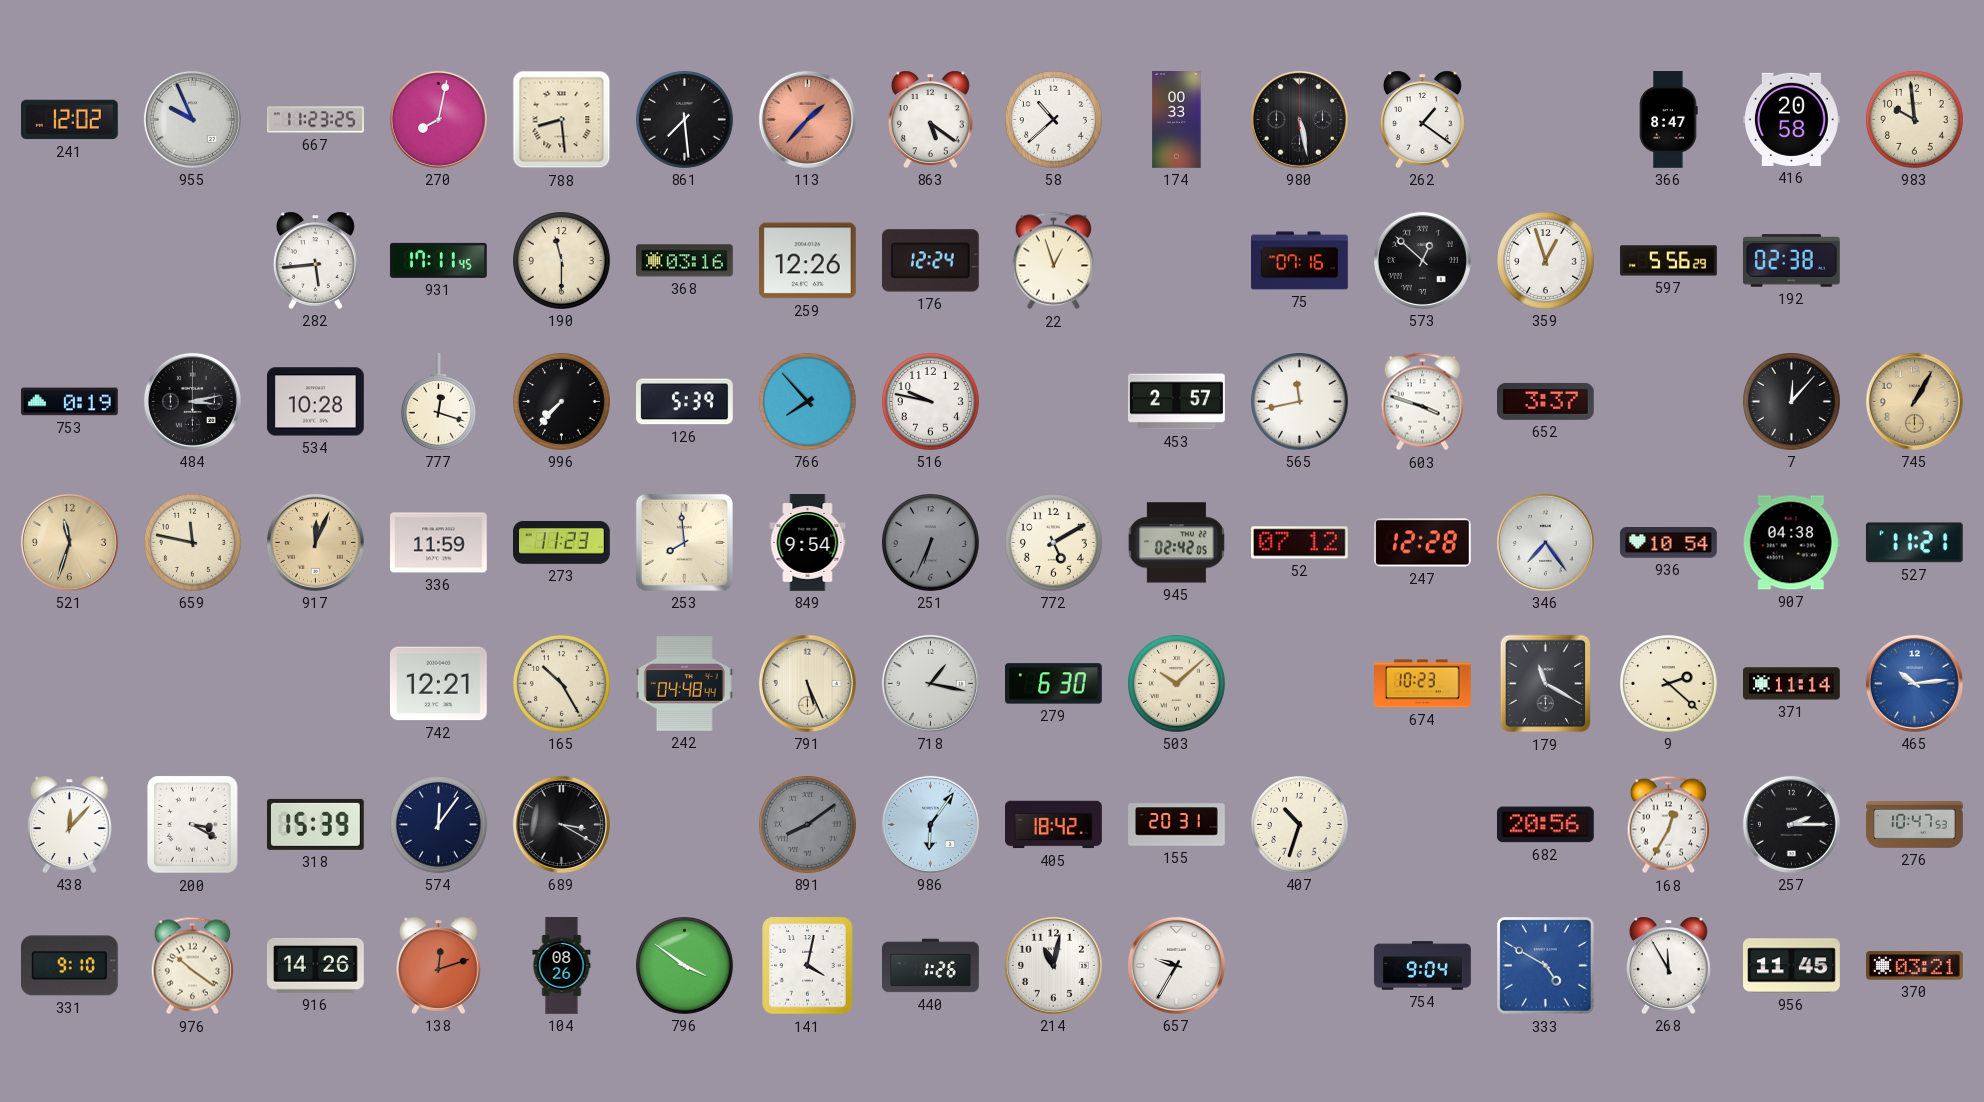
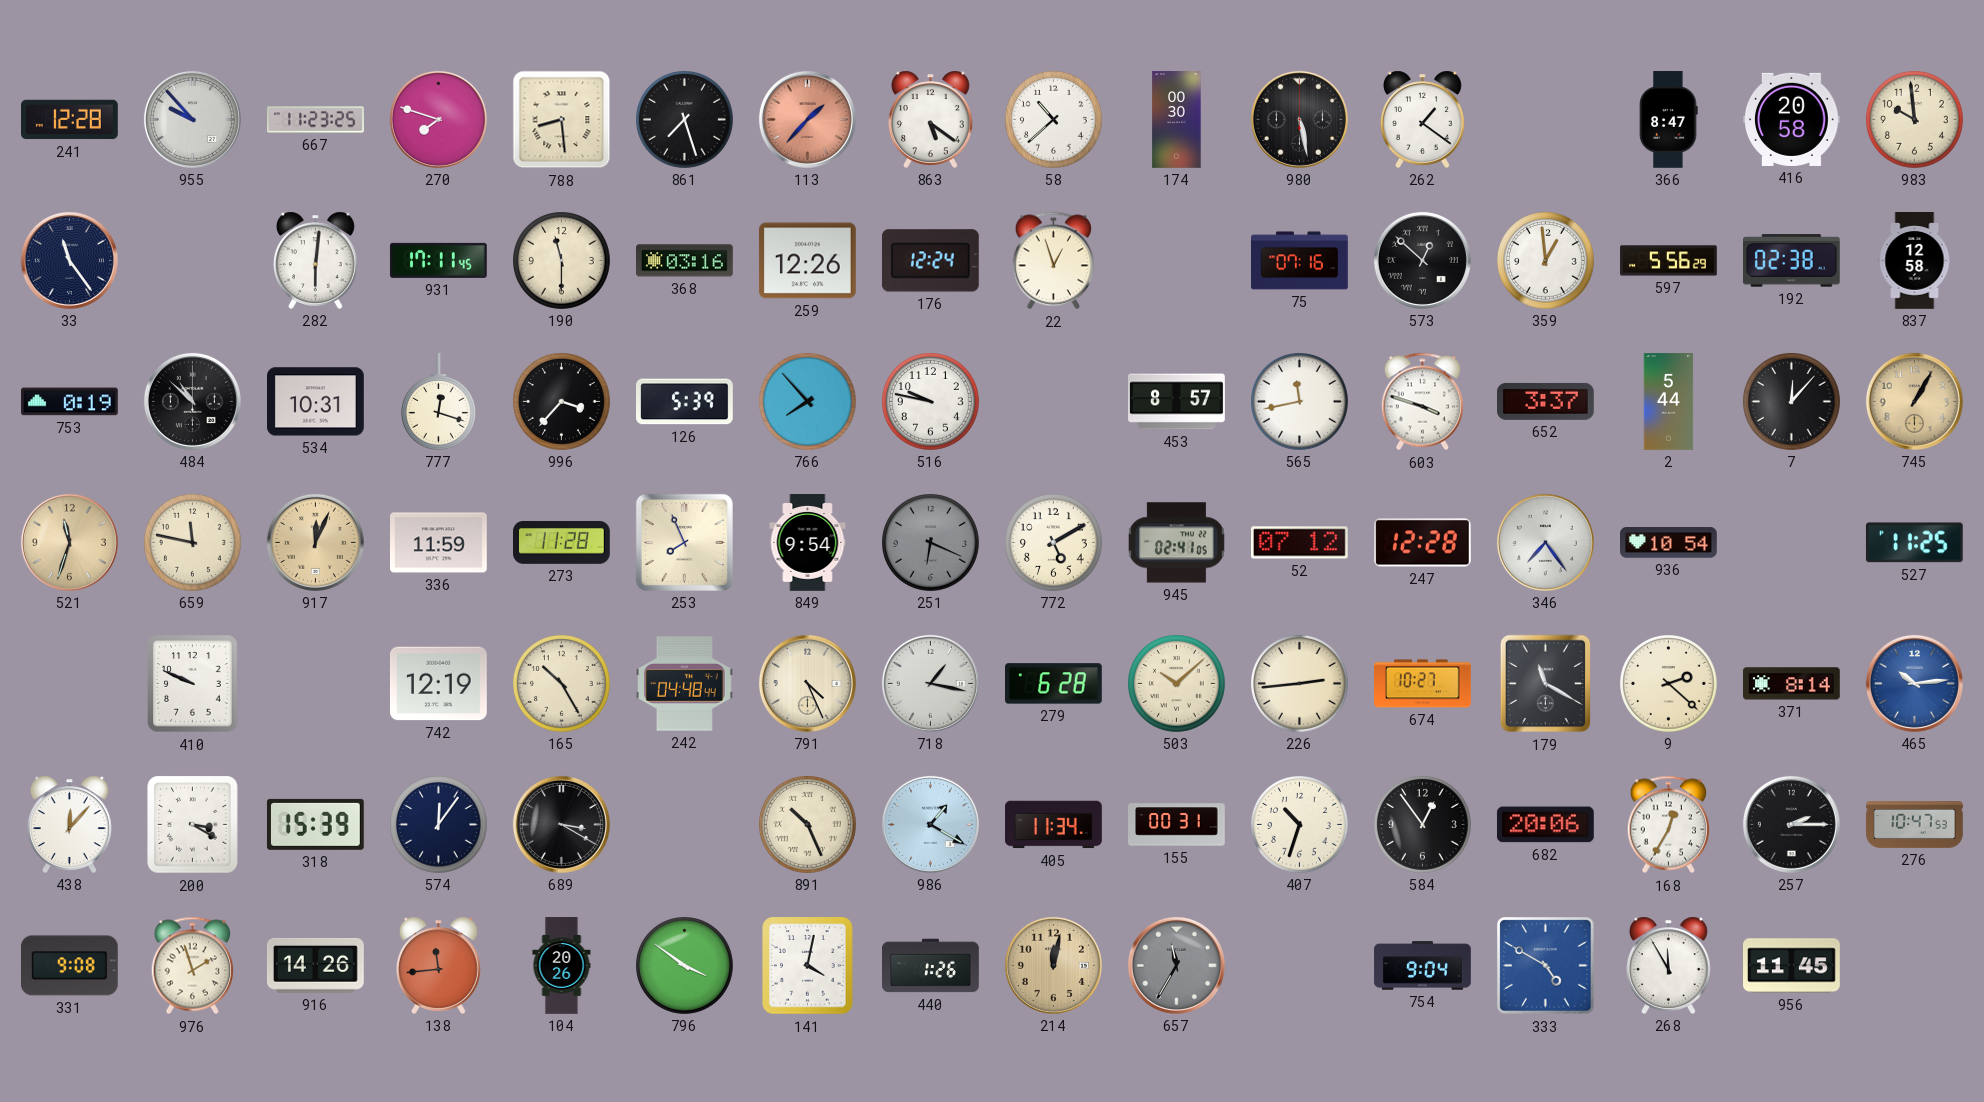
241: 12:02 -> 12:28
955: 9:56 -> 9:53
270: 8:02 -> 7:48
861: 7:29 -> 7:27
174: 00:33 -> 00:30
33: none -> 11:24
282: 5:44 -> 6:01
359: 12:57 -> 12:59
837: none -> 12:58
484: 3:13 -> 10:52
534: 10:28 -> 10:31
996: 7:37 -> 3:37
453: 2:57 -> 8:57
2: none -> 5:44
273: 11:23 -> 11:28
253: 7:59 -> 7:56
251: 6:34 -> 6:19
945: 02:42 -> 02:41
907: 04:38 -> none
527: 11:21 -> 11:25
410: none -> 9:49
742: 12:21 -> 12:19
791: 5:26 -> 4:26
279: 6:30 -> 6:28
226: none -> 2:44
674: 10:23 -> 10:27
371: 11:14 -> 8:14
891: 8:09 -> 10:26
891 dial: grey -> cream
986: 6:06 -> 1:20
405: 18:42 -> 11:34
155: 20:31 -> 00:31
584: none -> 12:54
682: 20:56 -> 20:06
331: 9:10 -> 9:08
976: 10:21 -> 1:57
138: 12:12 -> 11:44
104: 08:26 -> 20:26
214: 11:02 -> 12:02
214 dial: white -> champagne
657: 9:35 -> 11:35
657 dial: white -> grey
370: 03:21 -> none
